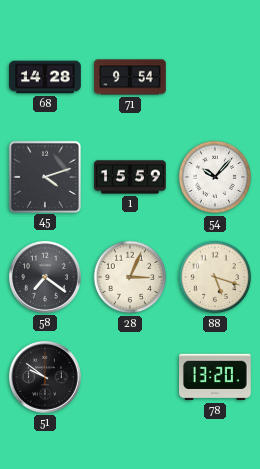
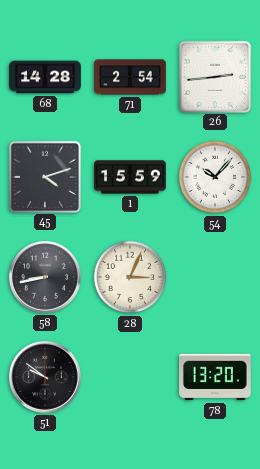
71: 9:54 -> 2:54
26: none -> 2:44
58: 7:21 -> 8:43
88: 5:18 -> none
